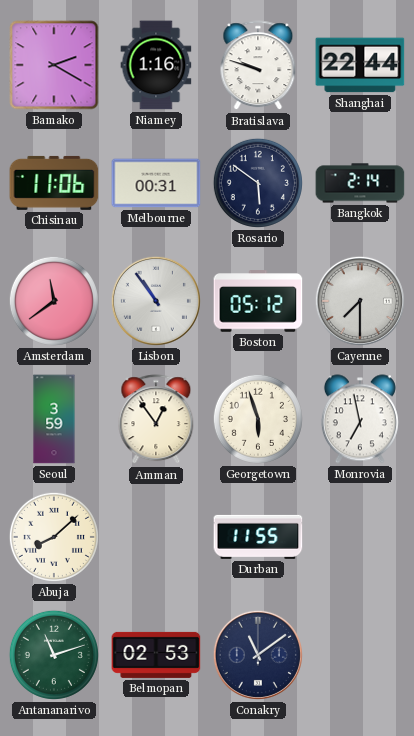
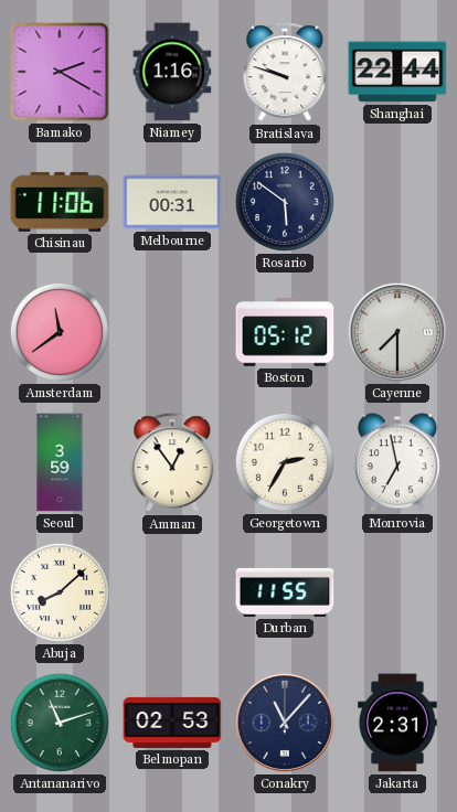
Bangkok: 2:14 -> none
Lisbon: 10:54 -> none
Georgetown: 5:57 -> 2:35
Conakry: 11:09 -> 11:07
Jakarta: none -> 2:31
